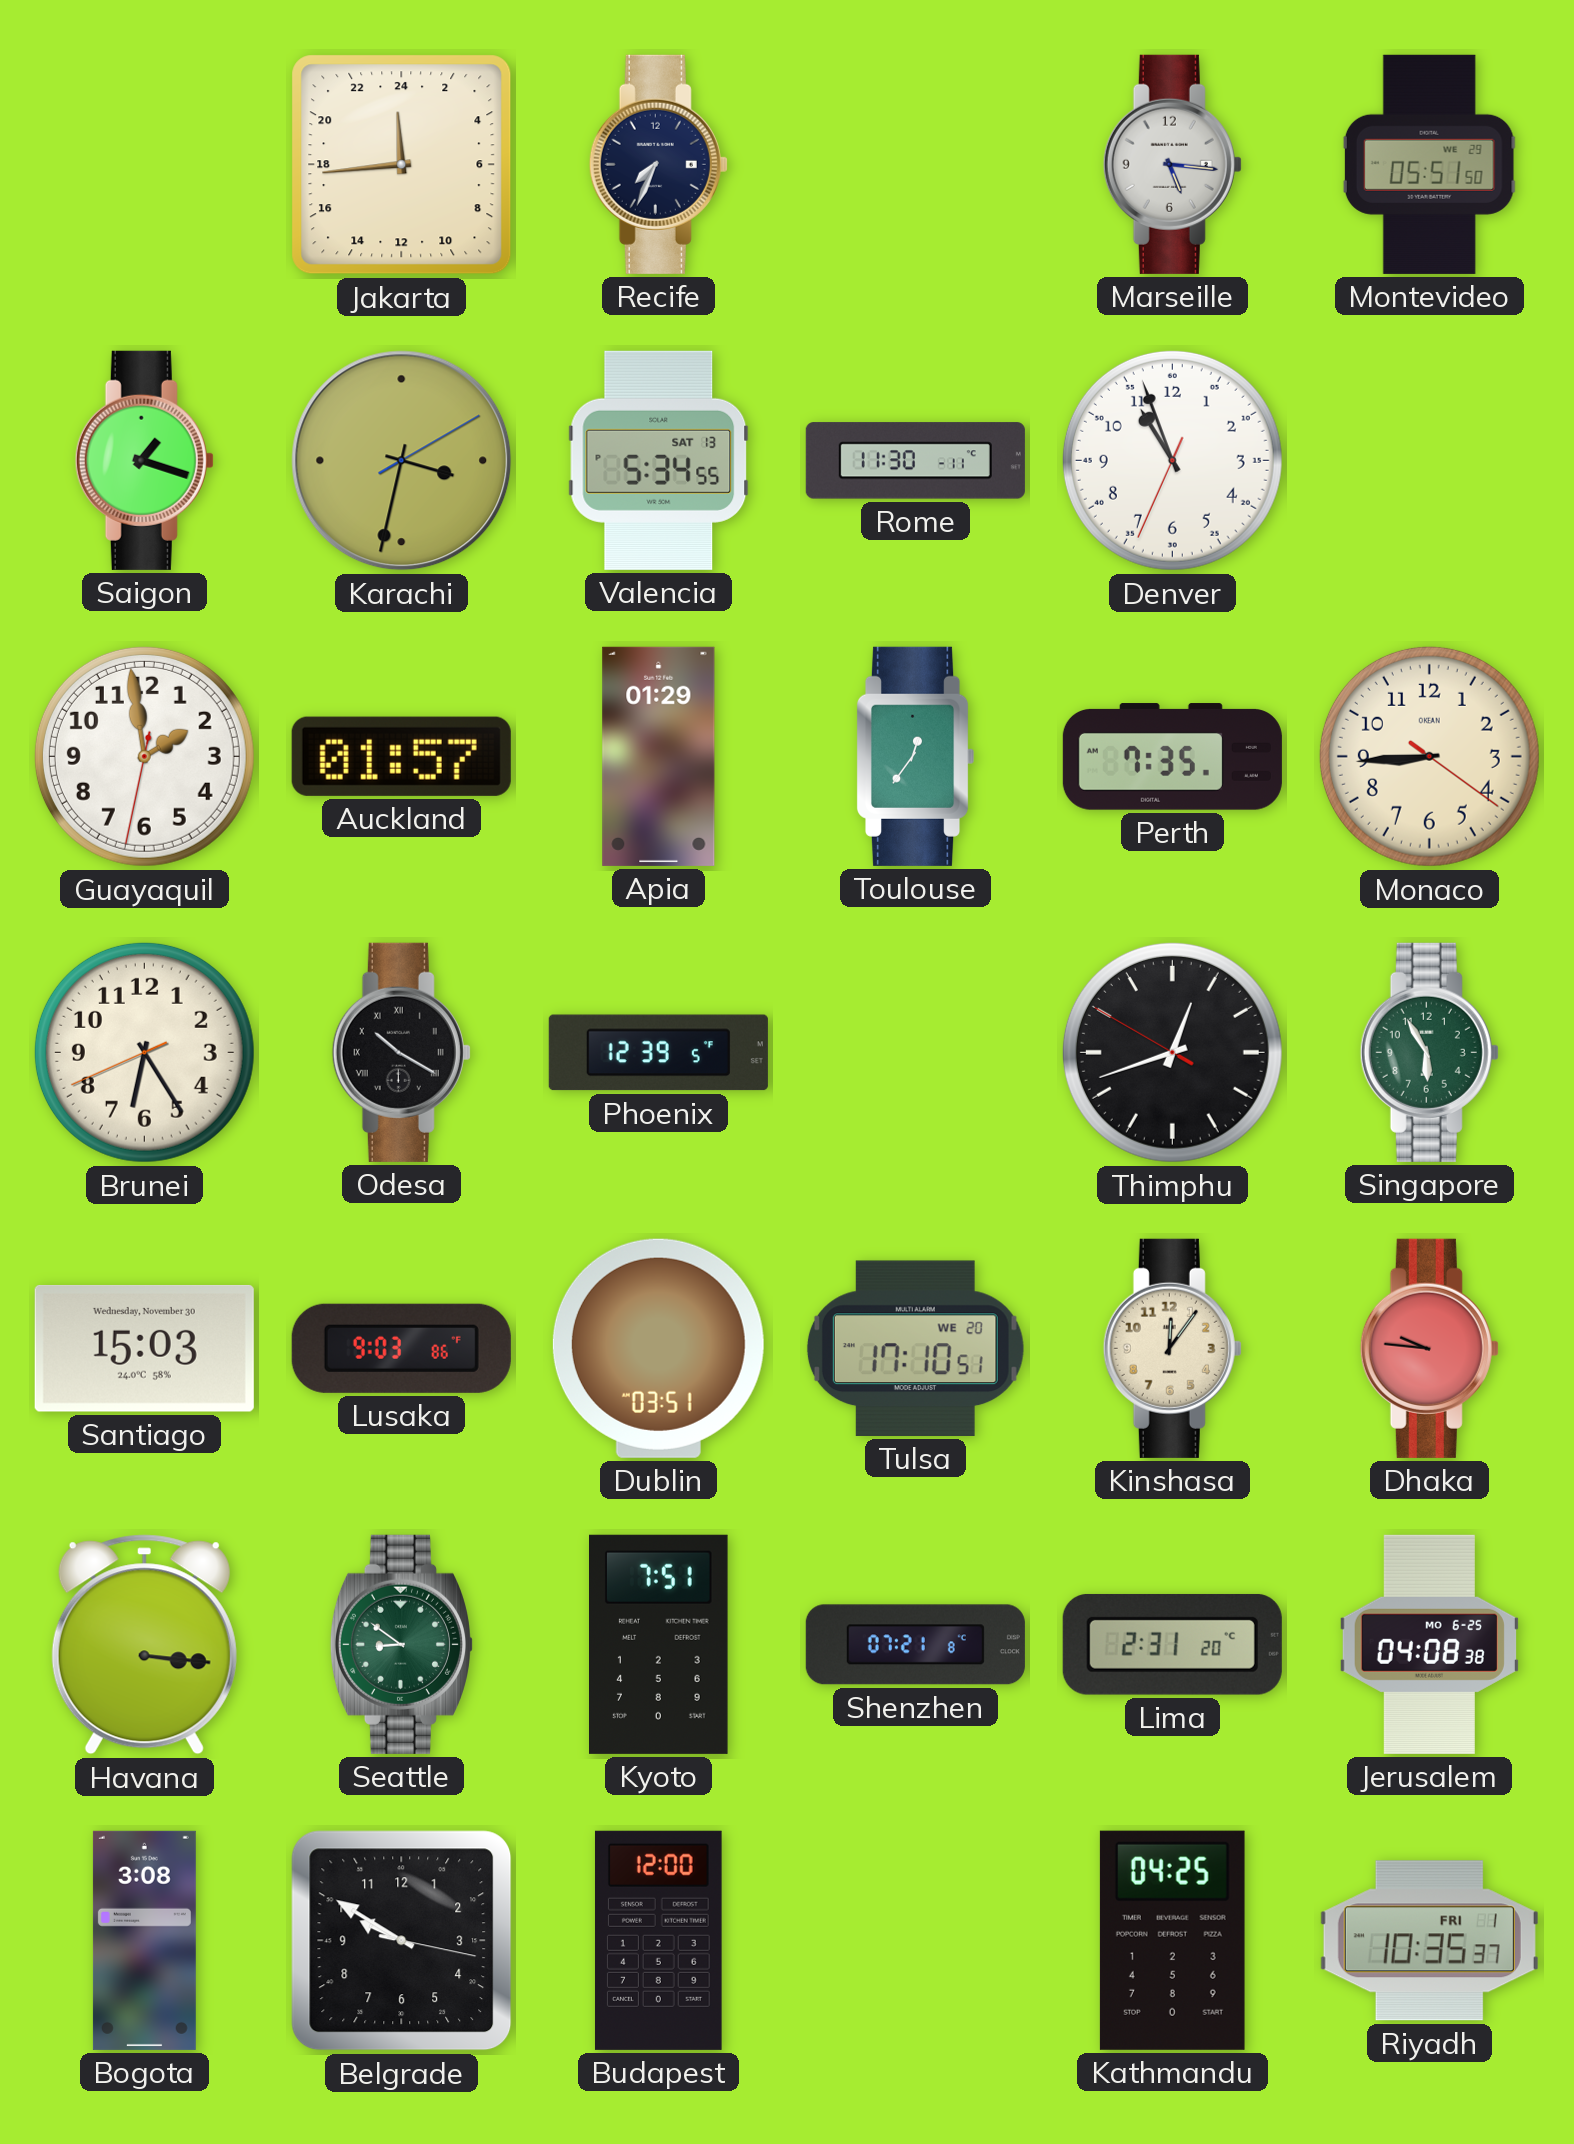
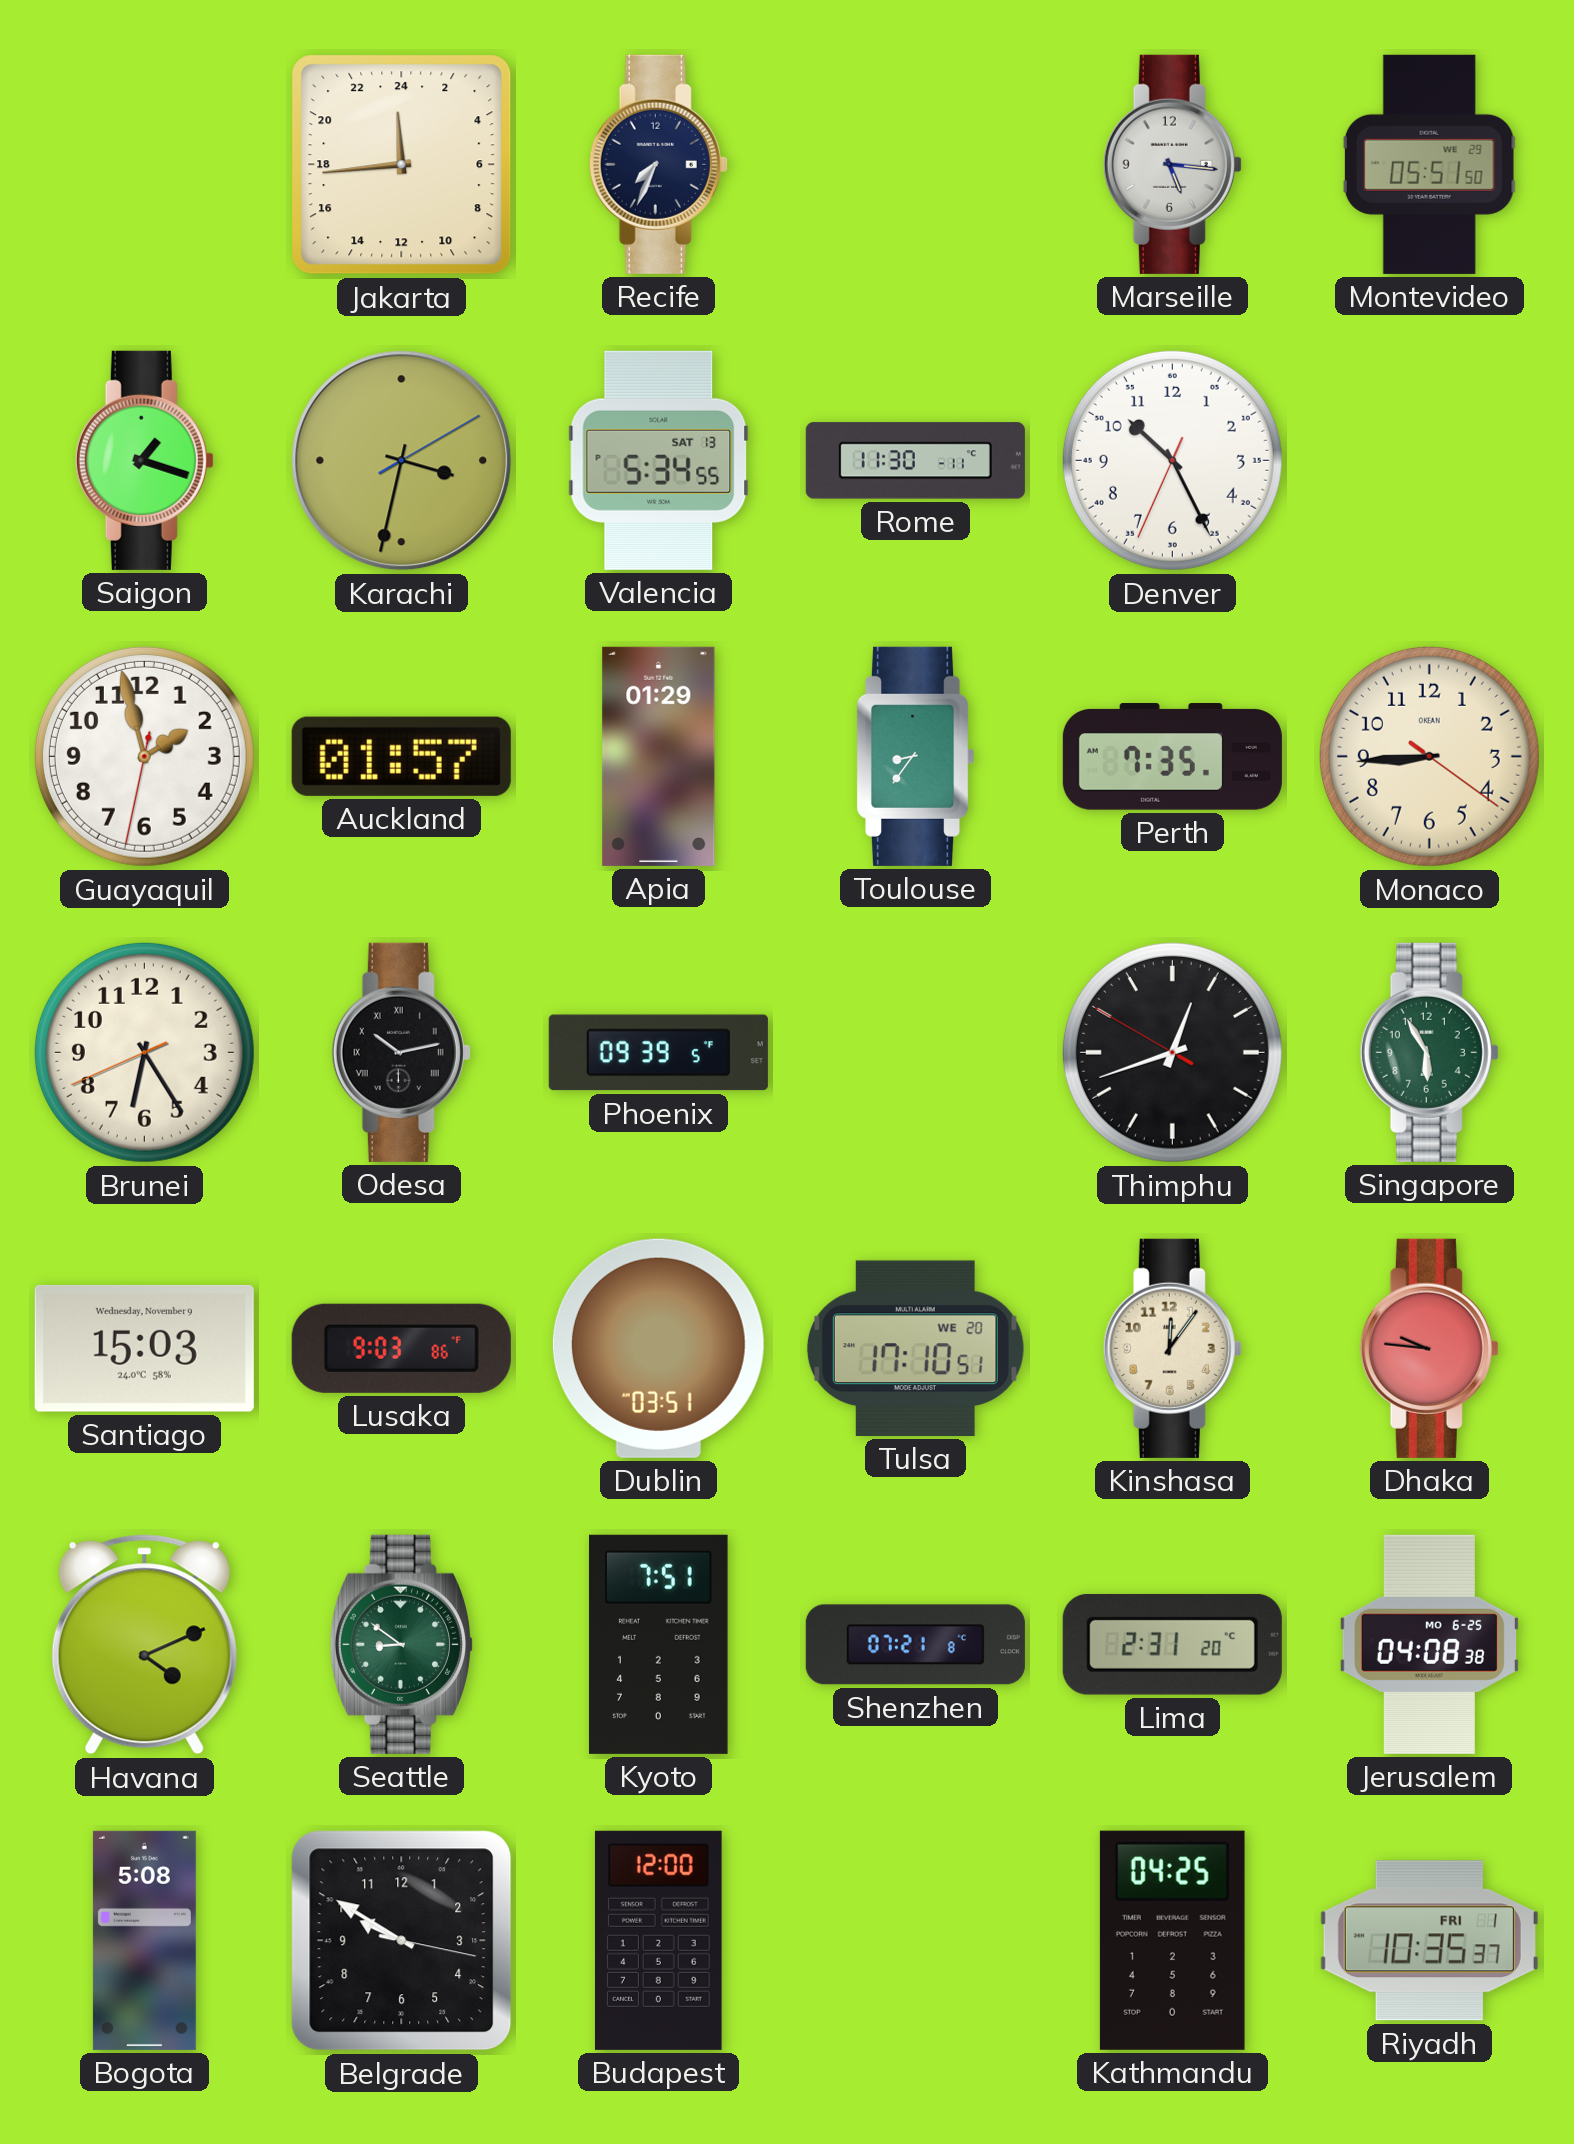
Denver: 10:56 -> 10:25
Guayaquil: 1:58 -> 1:57
Toulouse: 12:36 -> 8:36
Odesa: 10:20 -> 10:13
Phoenix: 12:39 -> 09:39
Santiago date: Wednesday, November 30 -> Wednesday, November 9
Havana: 3:16 -> 4:11
Bogota: 3:08 -> 5:08
